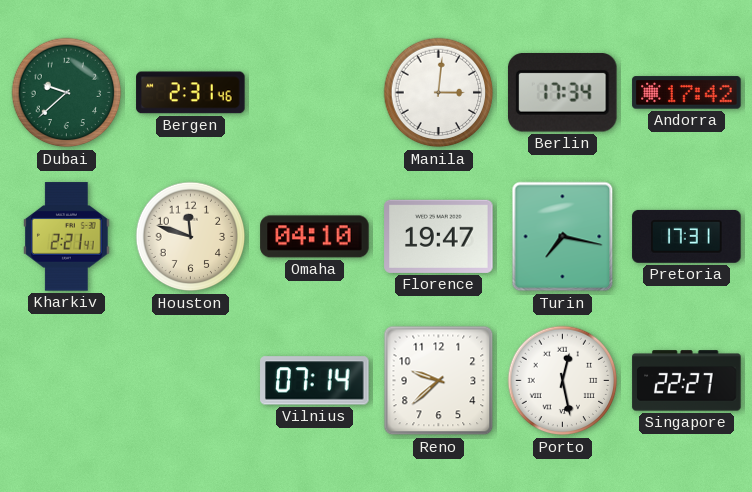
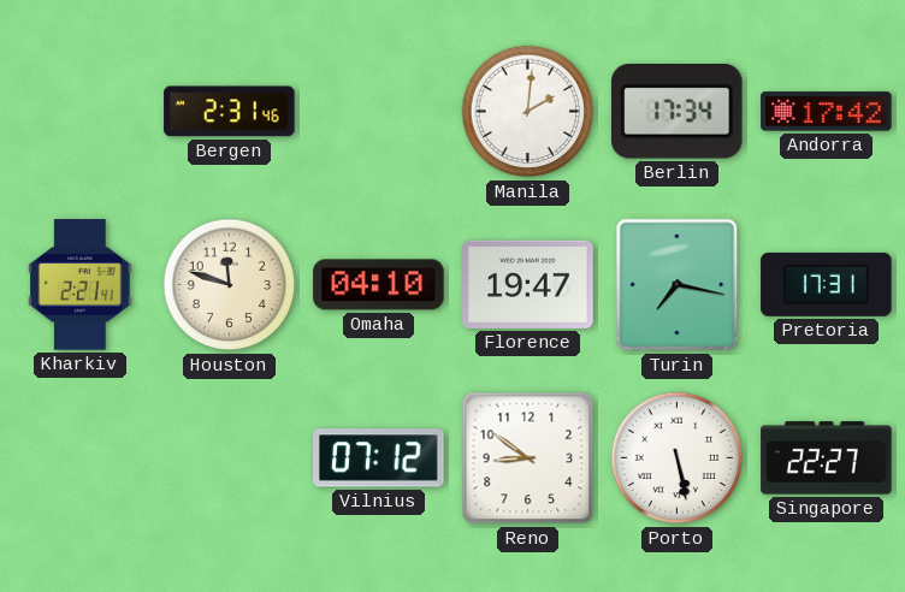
Dubai: 9:38 -> none
Manila: 3:01 -> 2:01
Vilnius: 07:14 -> 07:12
Reno: 9:38 -> 8:51
Porto: 12:28 -> 5:28
